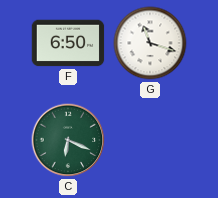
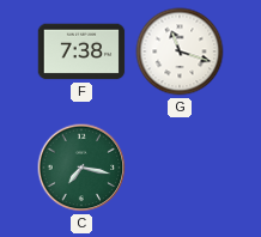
F: 6:50 -> 7:38
C: 6:19 -> 7:17
